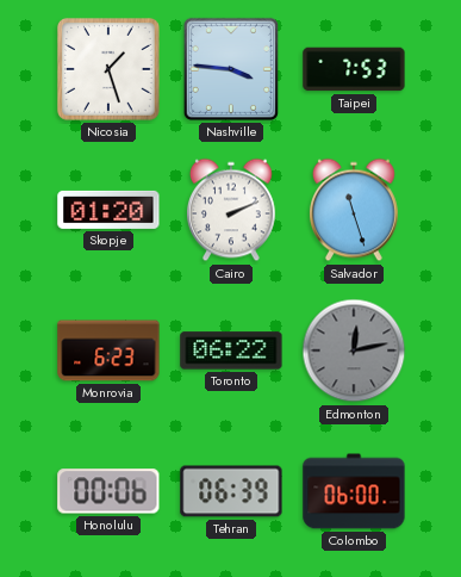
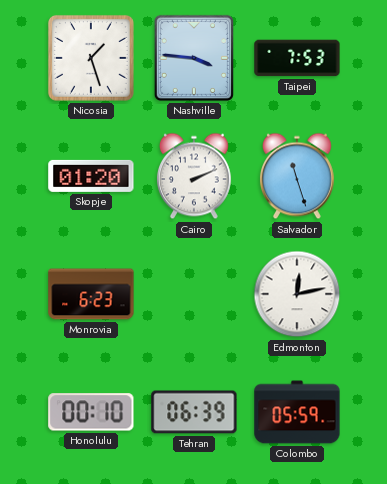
Toronto: 06:22 -> none
Edmonton dial: grey -> white
Honolulu: 00:06 -> 00:10
Colombo: 06:00 -> 05:59
